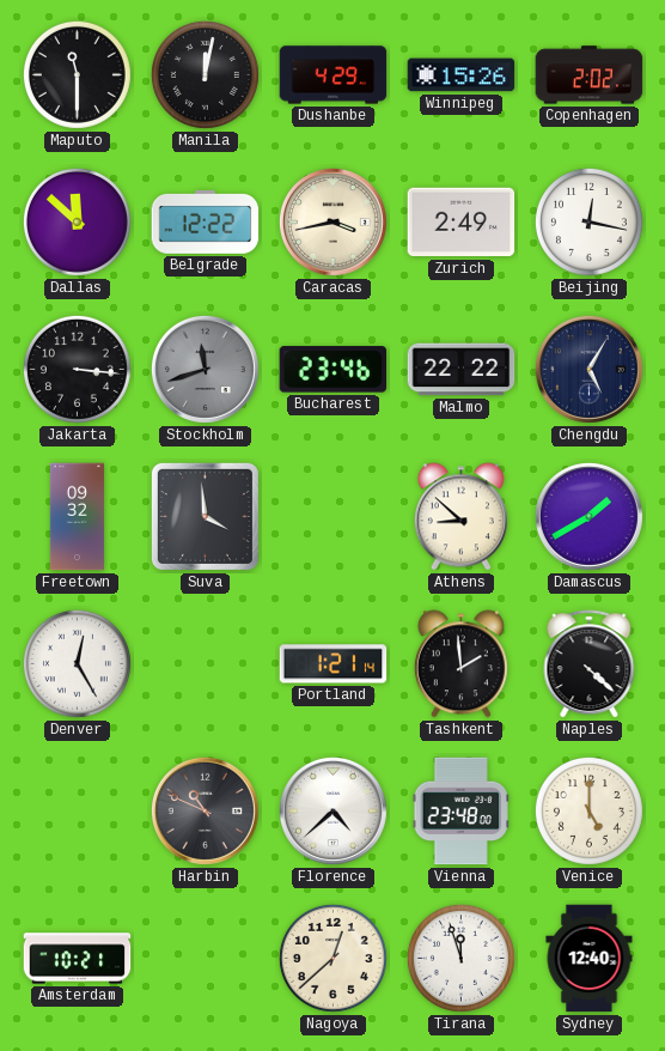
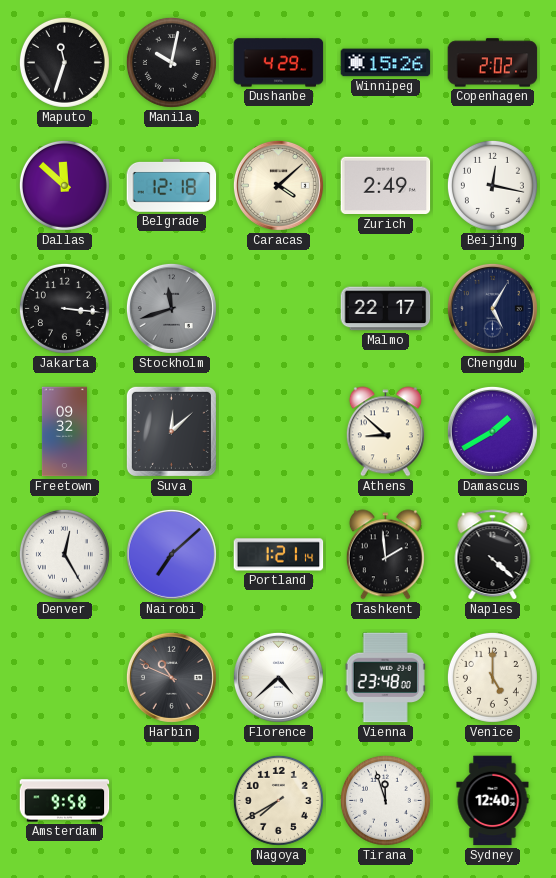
Maputo: 11:30 -> 11:33
Manila: 12:02 -> 10:02
Belgrade: 12:22 -> 12:18
Caracas: 3:43 -> 4:08
Bucharest: 23:46 -> none
Malmo: 22:22 -> 22:17
Suva: 3:59 -> 12:08
Nairobi: none -> 7:08
Amsterdam: 10:21 -> 9:58
Nagoya: 12:38 -> 7:40
